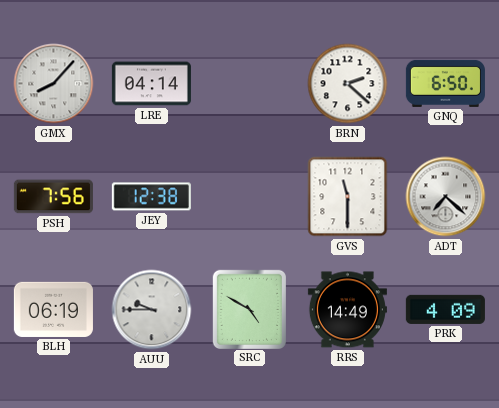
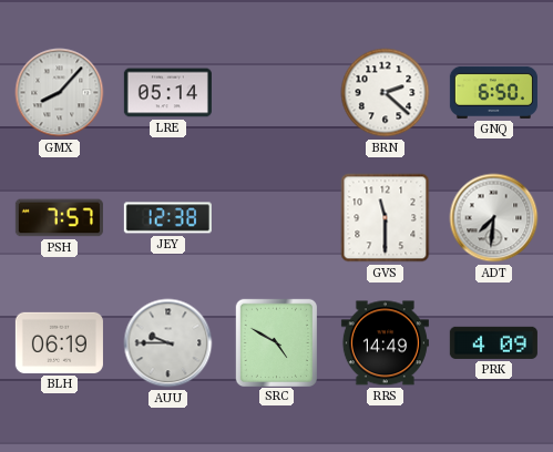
LRE: 04:14 -> 05:14
PSH: 7:56 -> 7:57
ADT: 7:22 -> 7:31
